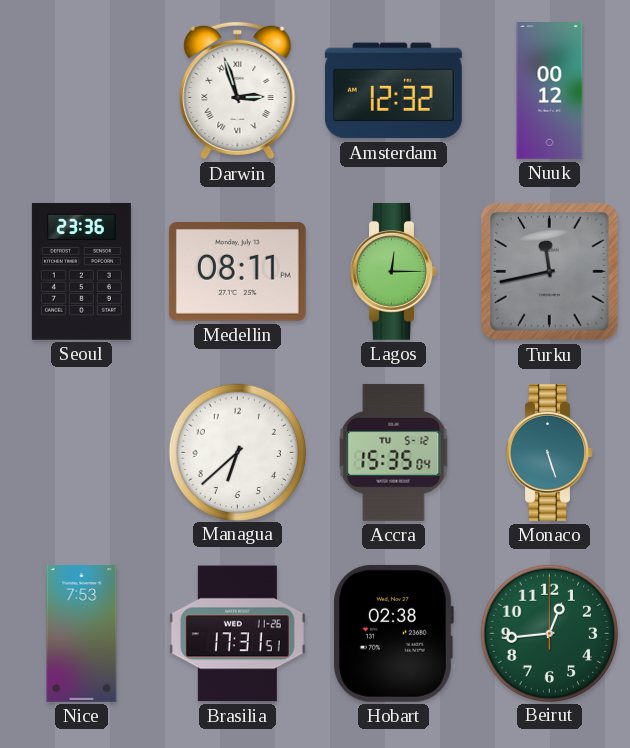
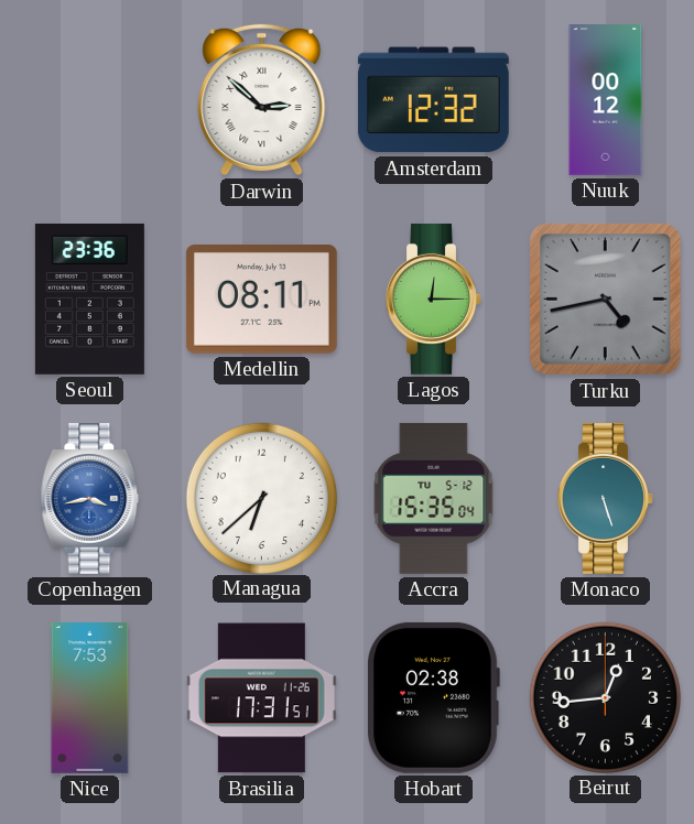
Darwin: 2:57 -> 2:52
Turku: 11:43 -> 4:43
Copenhagen: none -> 3:43
Beirut dial: green -> black
